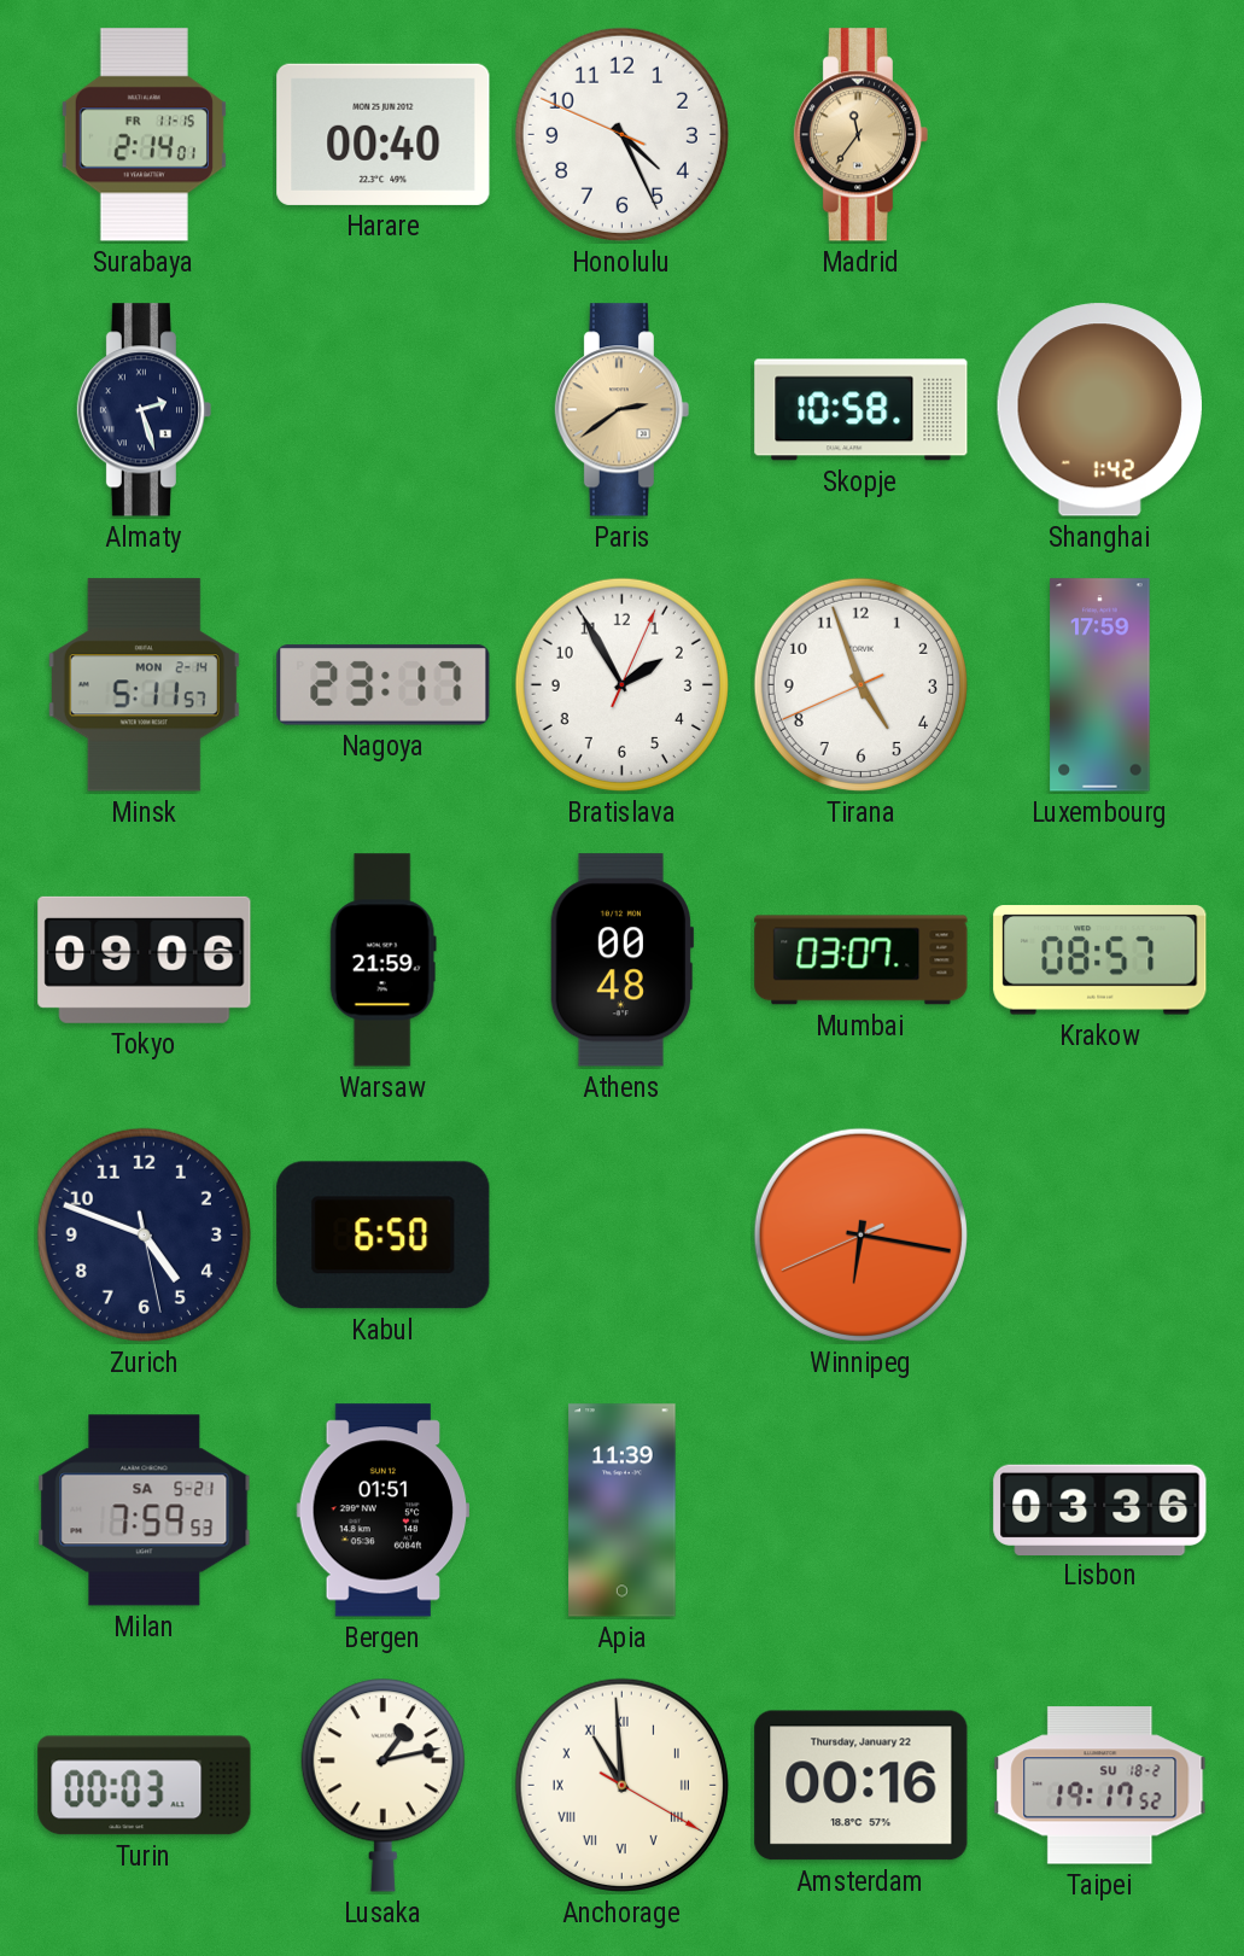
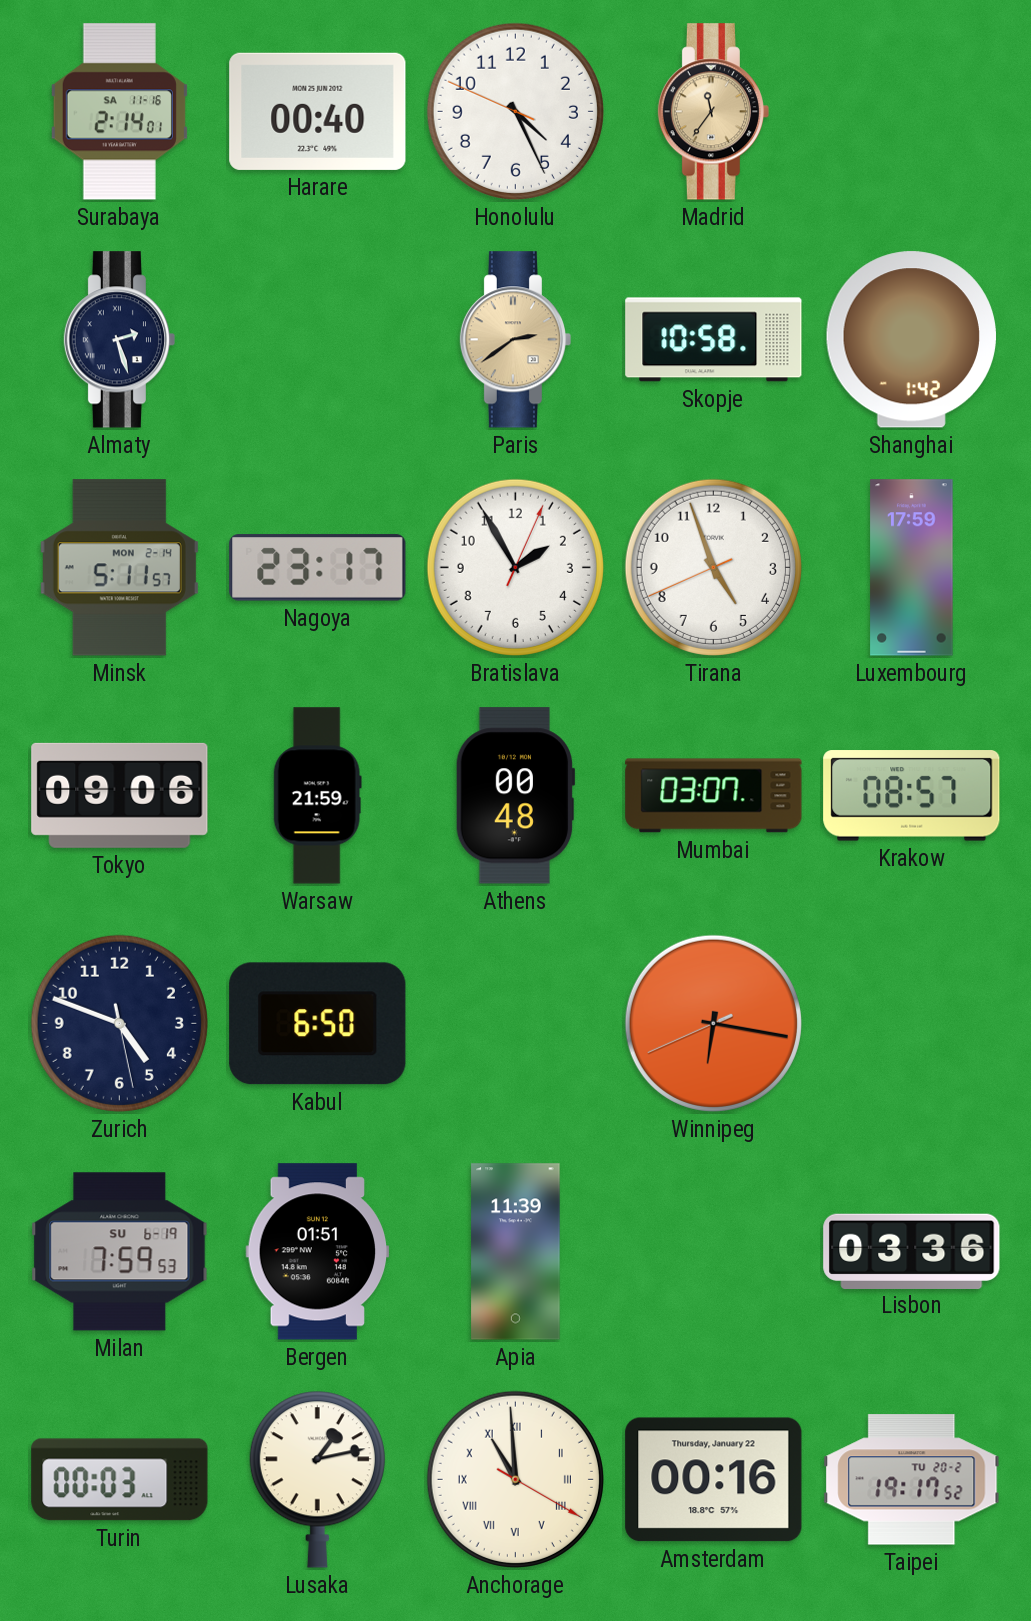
Surabaya date: FR 11-15 -> SA 11-16
Milan date: SA 5-21 -> SU 6-19
Taipei date: SU 18-2 -> TU 20-2
